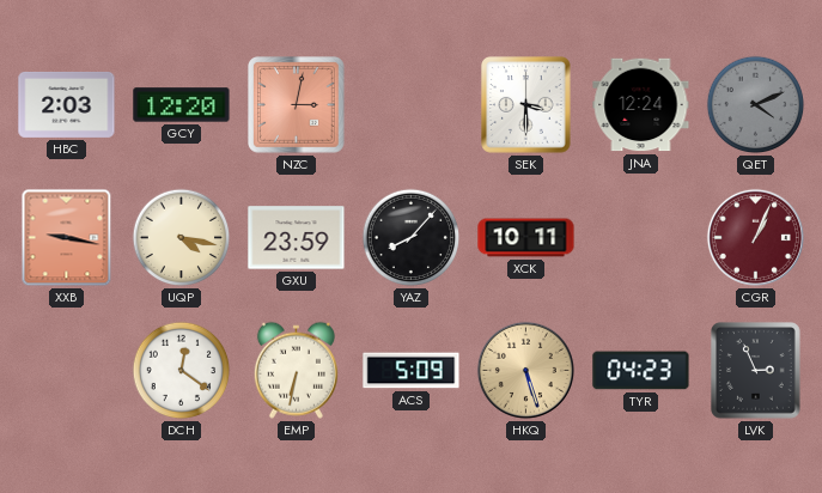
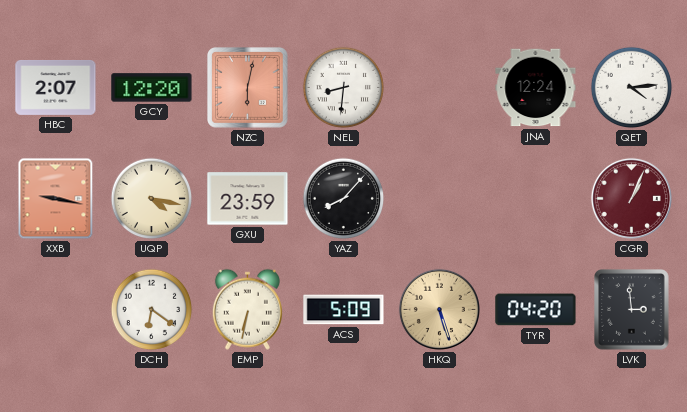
HBC: 2:03 -> 2:07
NZC: 3:02 -> 6:02
NEL: none -> 8:31
SEK: 3:30 -> none
QET: 4:11 -> 4:14
QET dial: grey -> white
XCK: 10:11 -> none
DCH: 12:21 -> 6:21
TYR: 04:23 -> 04:20
LVK: 2:56 -> 2:59
